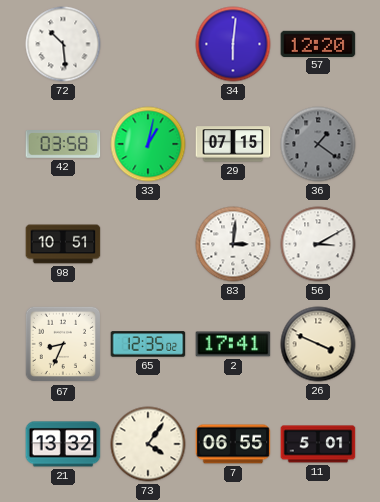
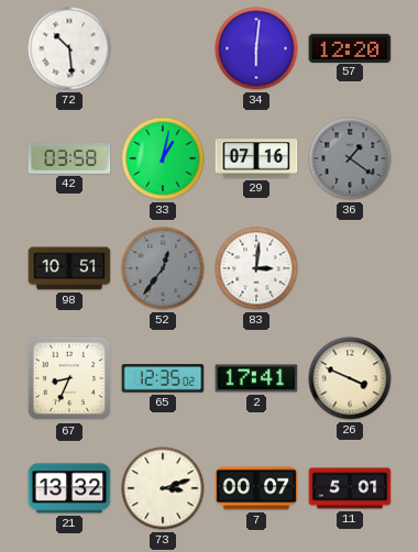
29: 07:15 -> 07:16
52: none -> 12:36
56: 3:10 -> none
73: 4:06 -> 3:12
7: 06:55 -> 00:07
